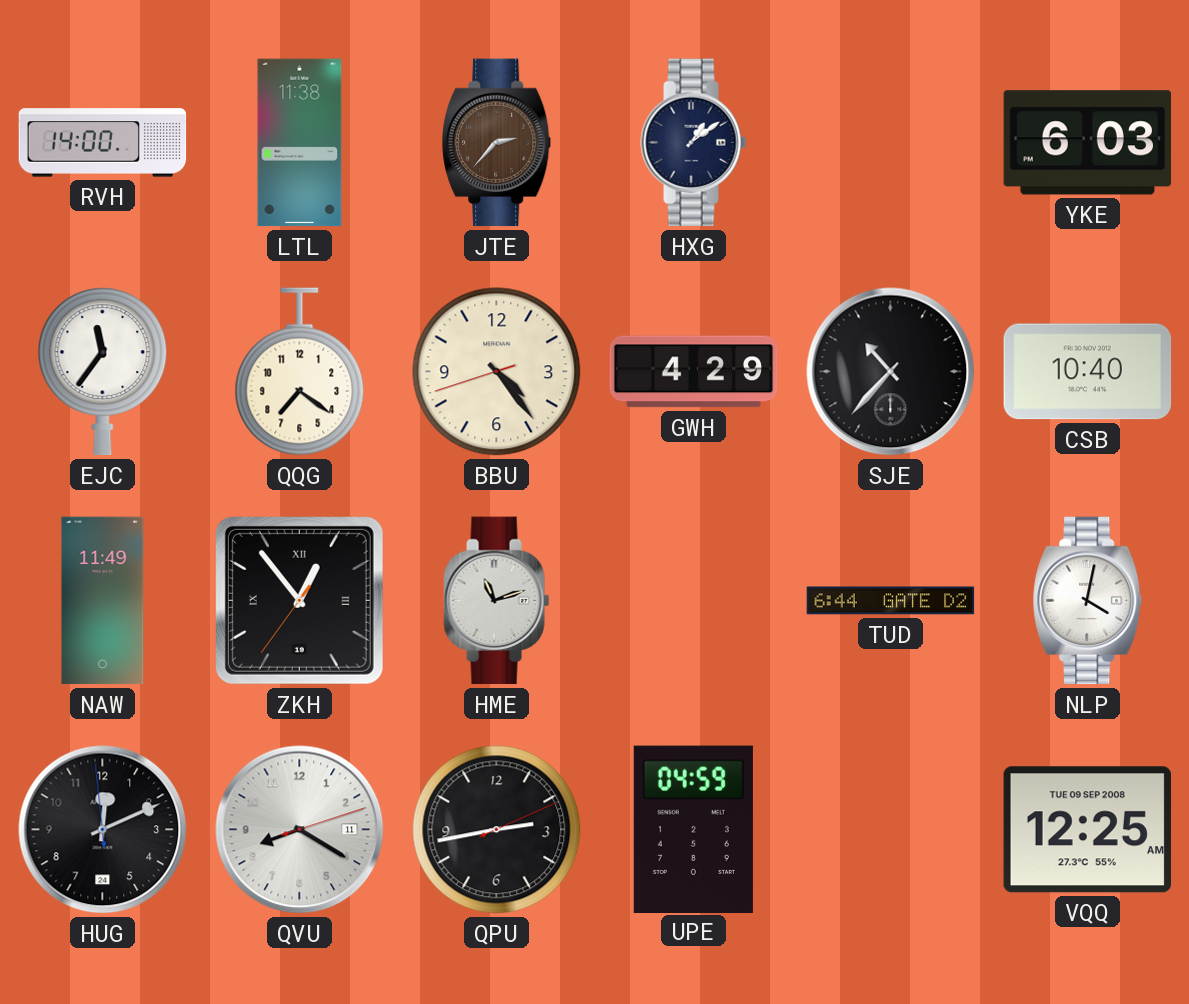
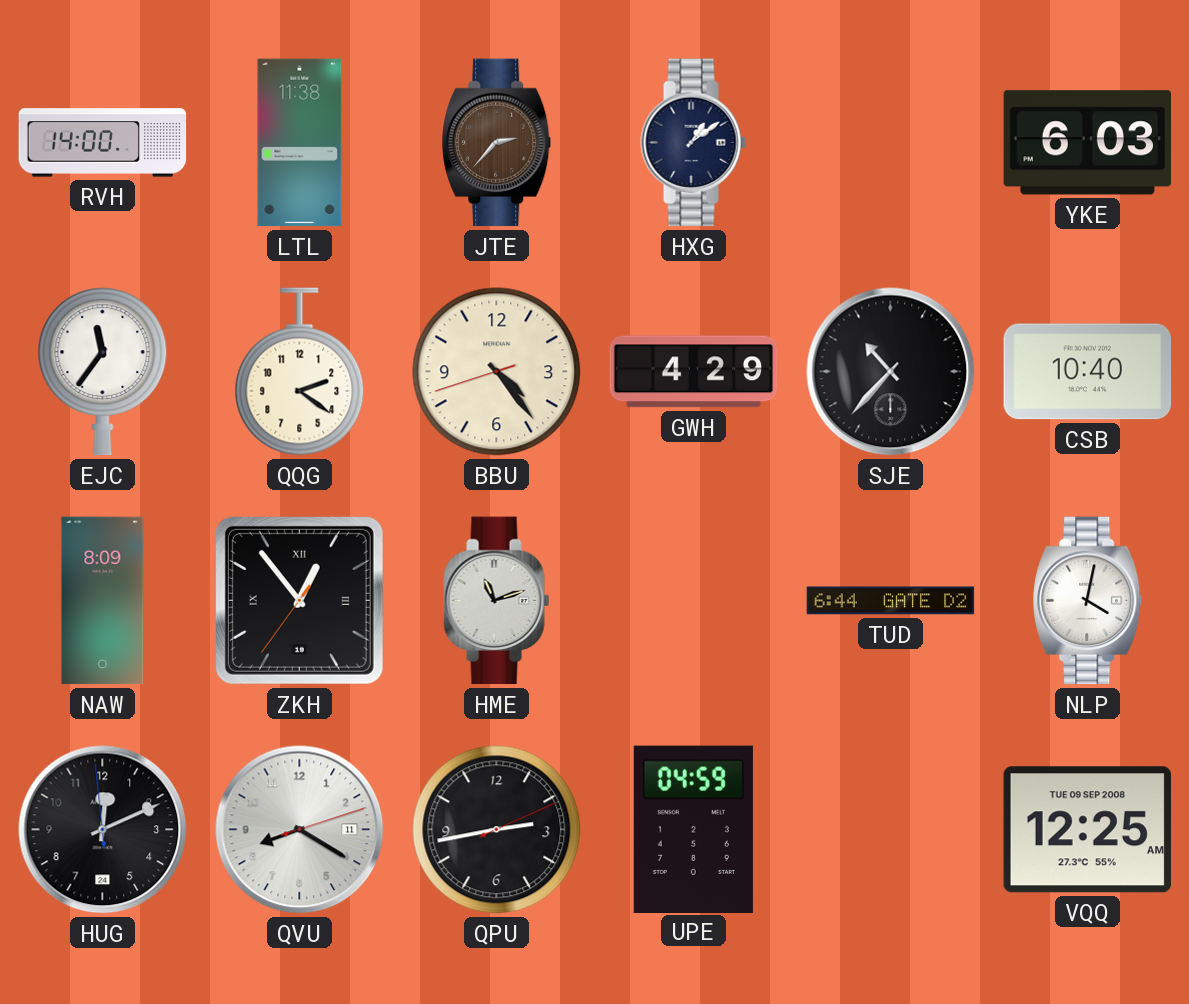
QQG: 7:21 -> 2:21
NAW: 11:49 -> 8:09
